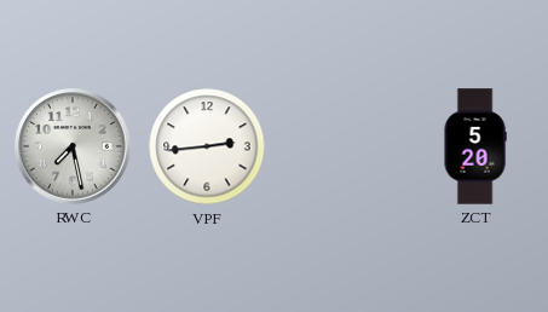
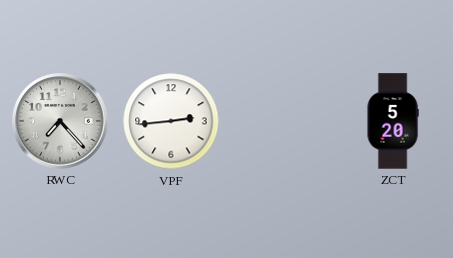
RWC: 7:28 -> 7:23
